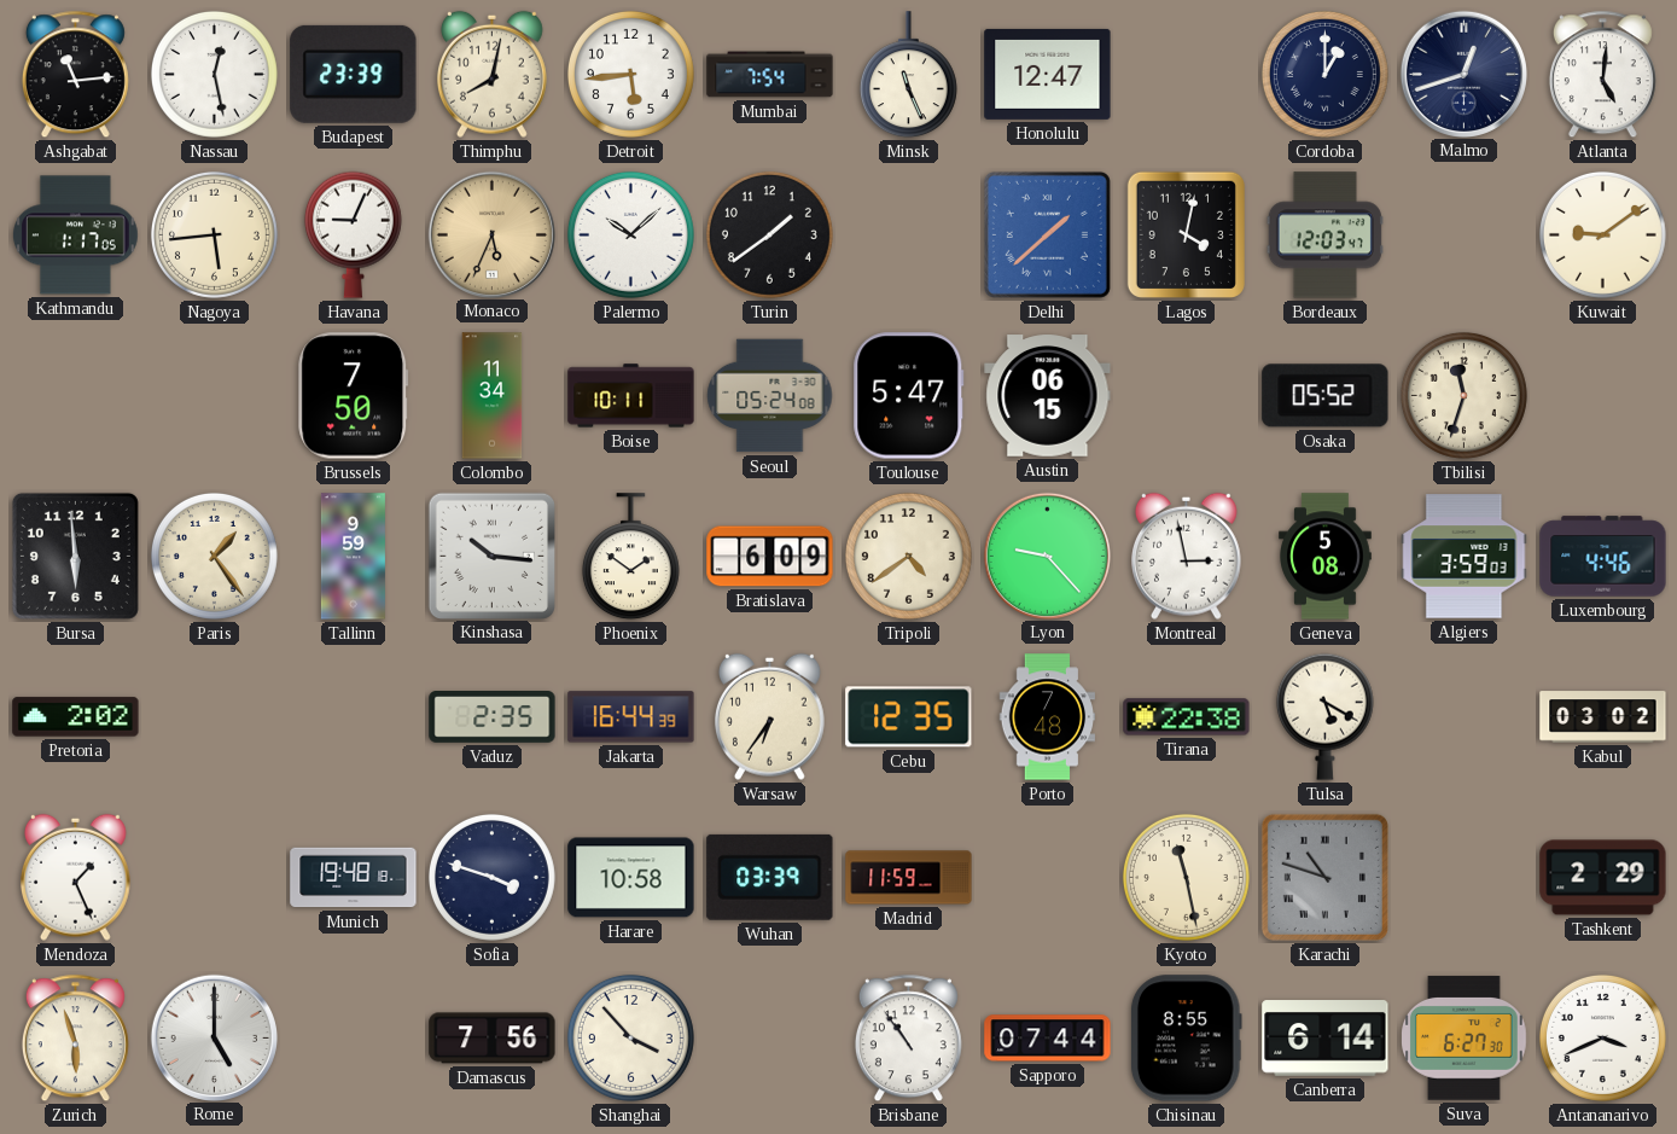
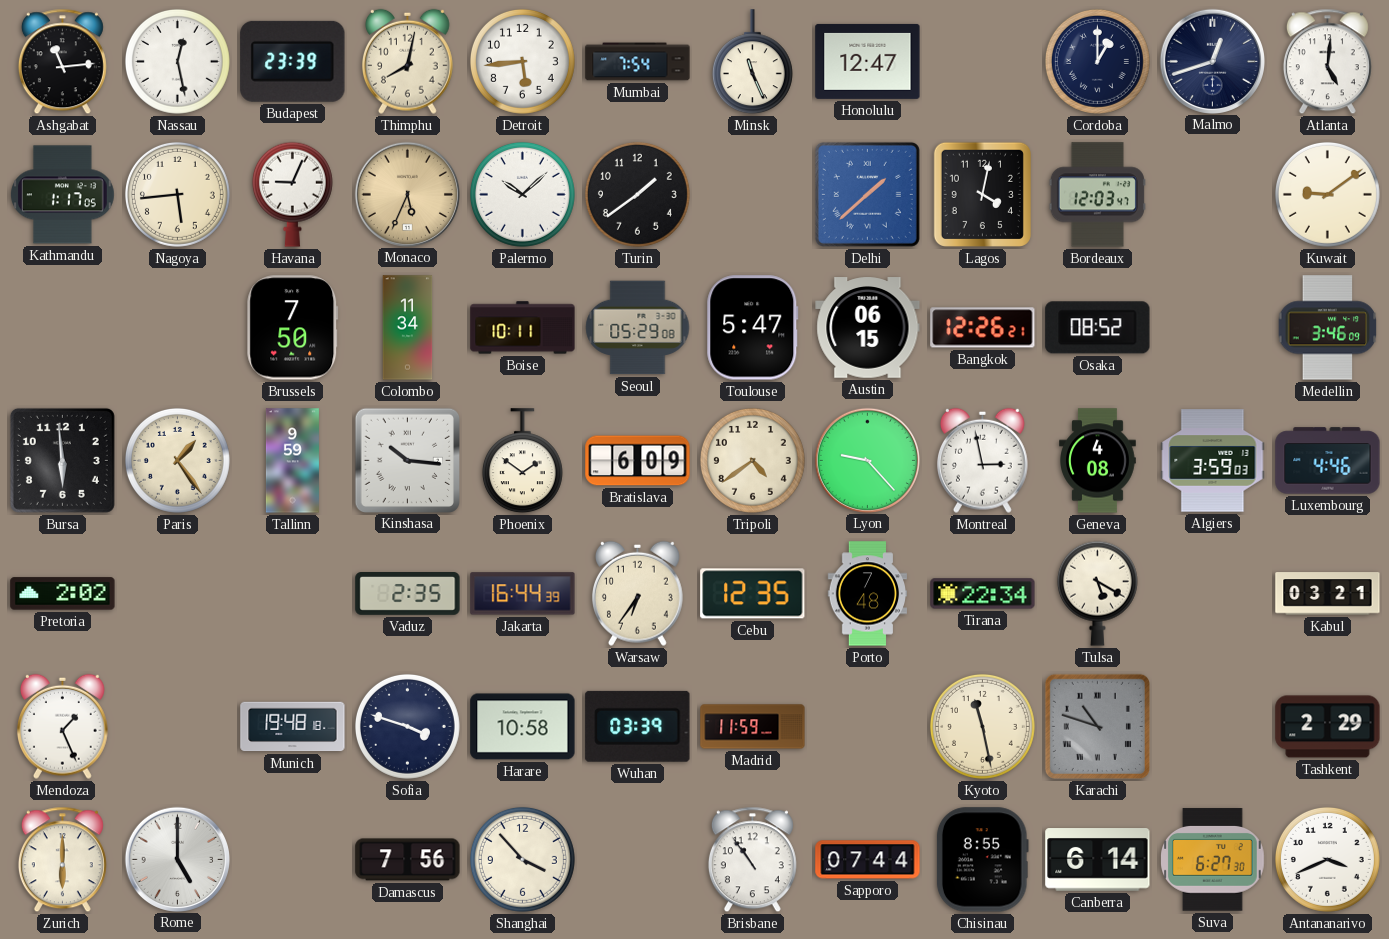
Seoul: 05:24 -> 05:29
Bangkok: none -> 12:26
Osaka: 05:52 -> 08:52
Tbilisi: 11:33 -> none
Medellin: none -> 3:46
Geneva: 5:08 -> 4:08
Tirana: 22:38 -> 22:34
Kabul: 03:02 -> 03:21
Zurich: 5:57 -> 6:00
